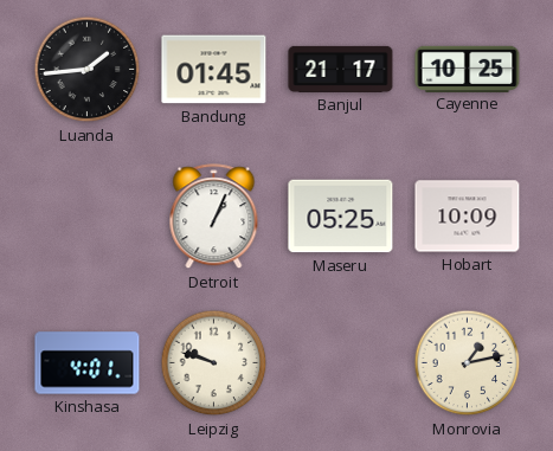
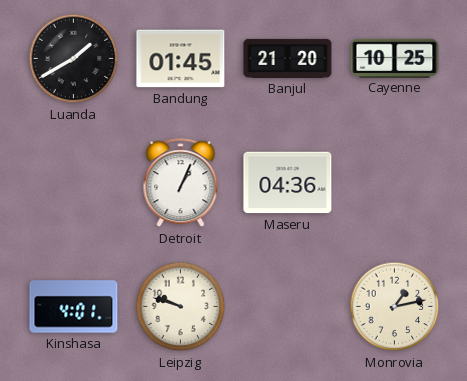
Luanda: 1:44 -> 1:40
Banjul: 21:17 -> 21:20
Maseru: 05:25 -> 04:36
Hobart: 10:09 -> none
